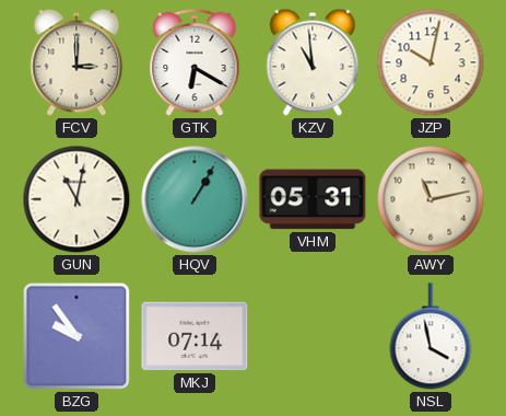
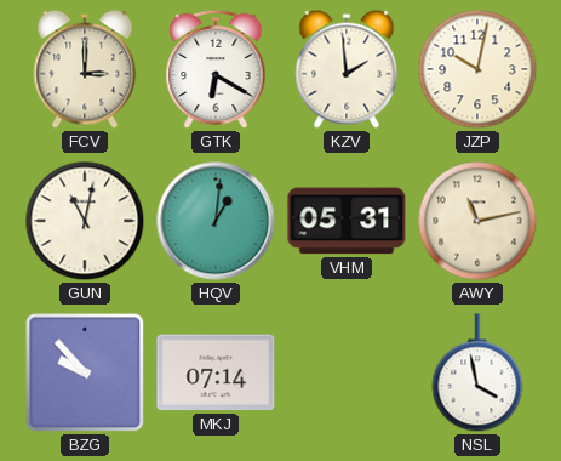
KZV: 10:59 -> 1:59
HQV: 1:05 -> 1:01
BZG: 9:54 -> 9:53
